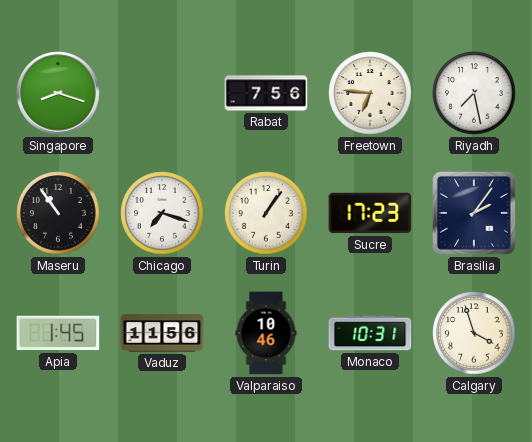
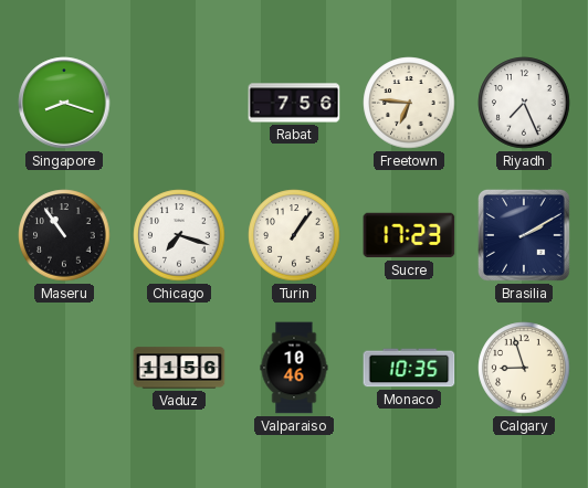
Riyadh: 7:28 -> 7:26
Brasilia: 2:06 -> 2:10
Apia: 1:45 -> none
Monaco: 10:31 -> 10:35
Calgary: 3:57 -> 8:57
